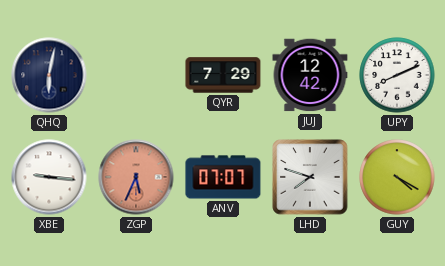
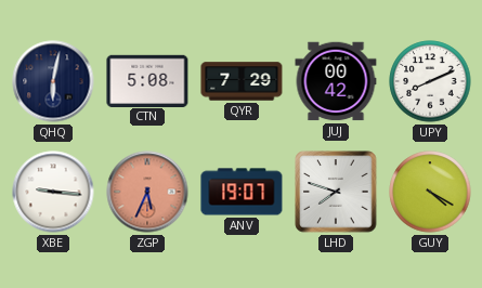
CTN: none -> 5:08
JUJ: 12:42 -> 00:42
ANV: 07:07 -> 19:07
